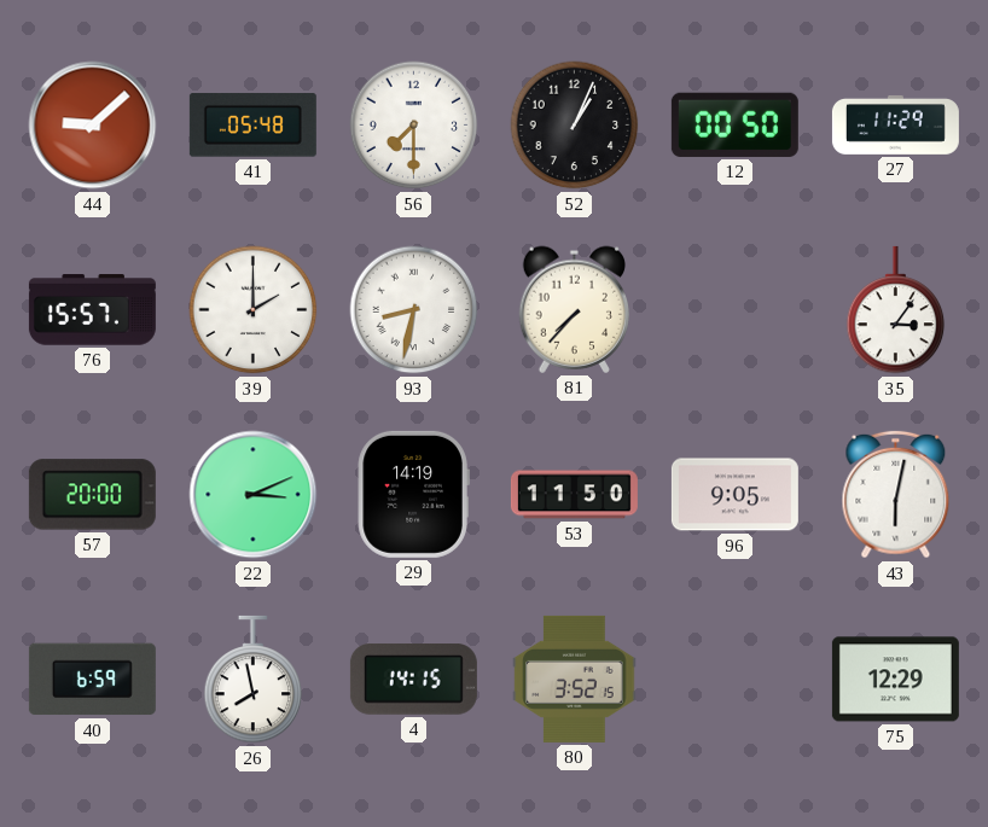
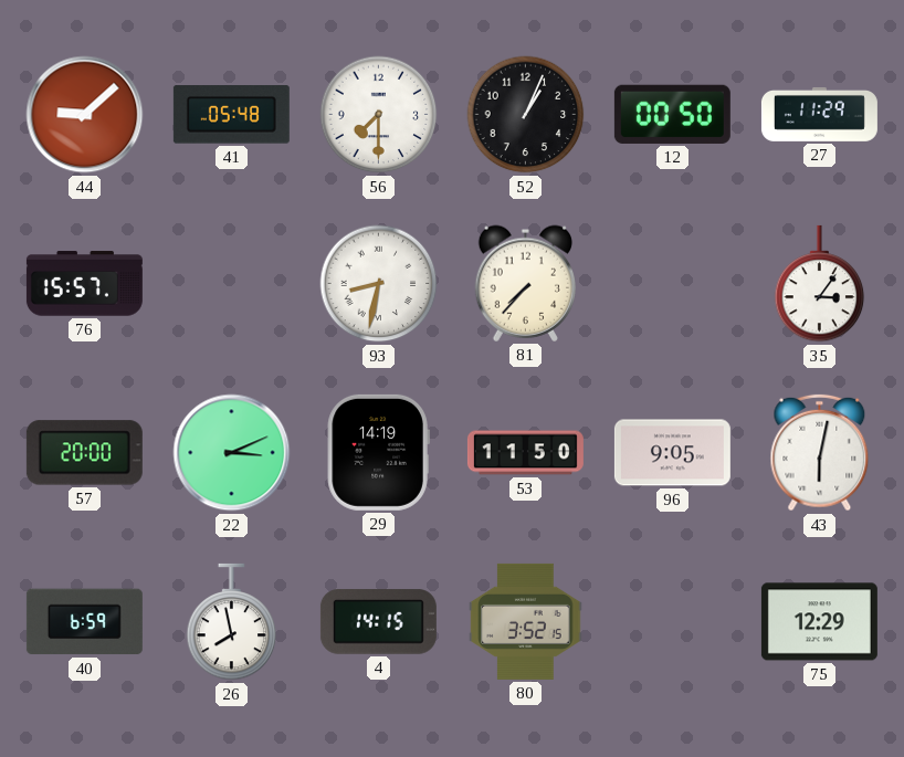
39: 2:00 -> none
